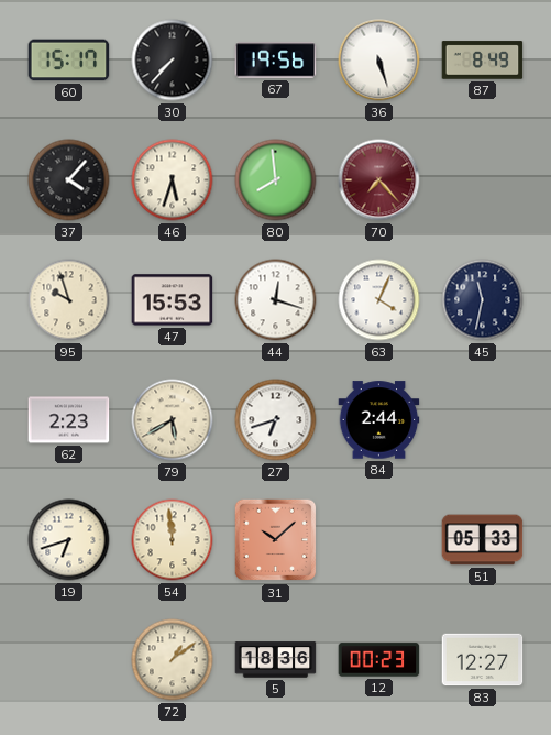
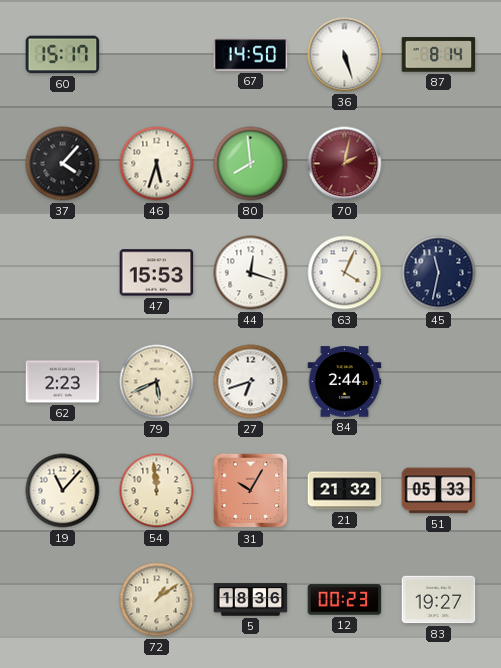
30: 7:37 -> none
67: 19:56 -> 14:50
87: 8:49 -> 8:14
70: 7:23 -> 2:02
95: 9:57 -> none
79: 5:40 -> 5:41
19: 6:42 -> 11:07
31: 10:08 -> 10:05
21: none -> 21:32
83: 12:27 -> 19:27
